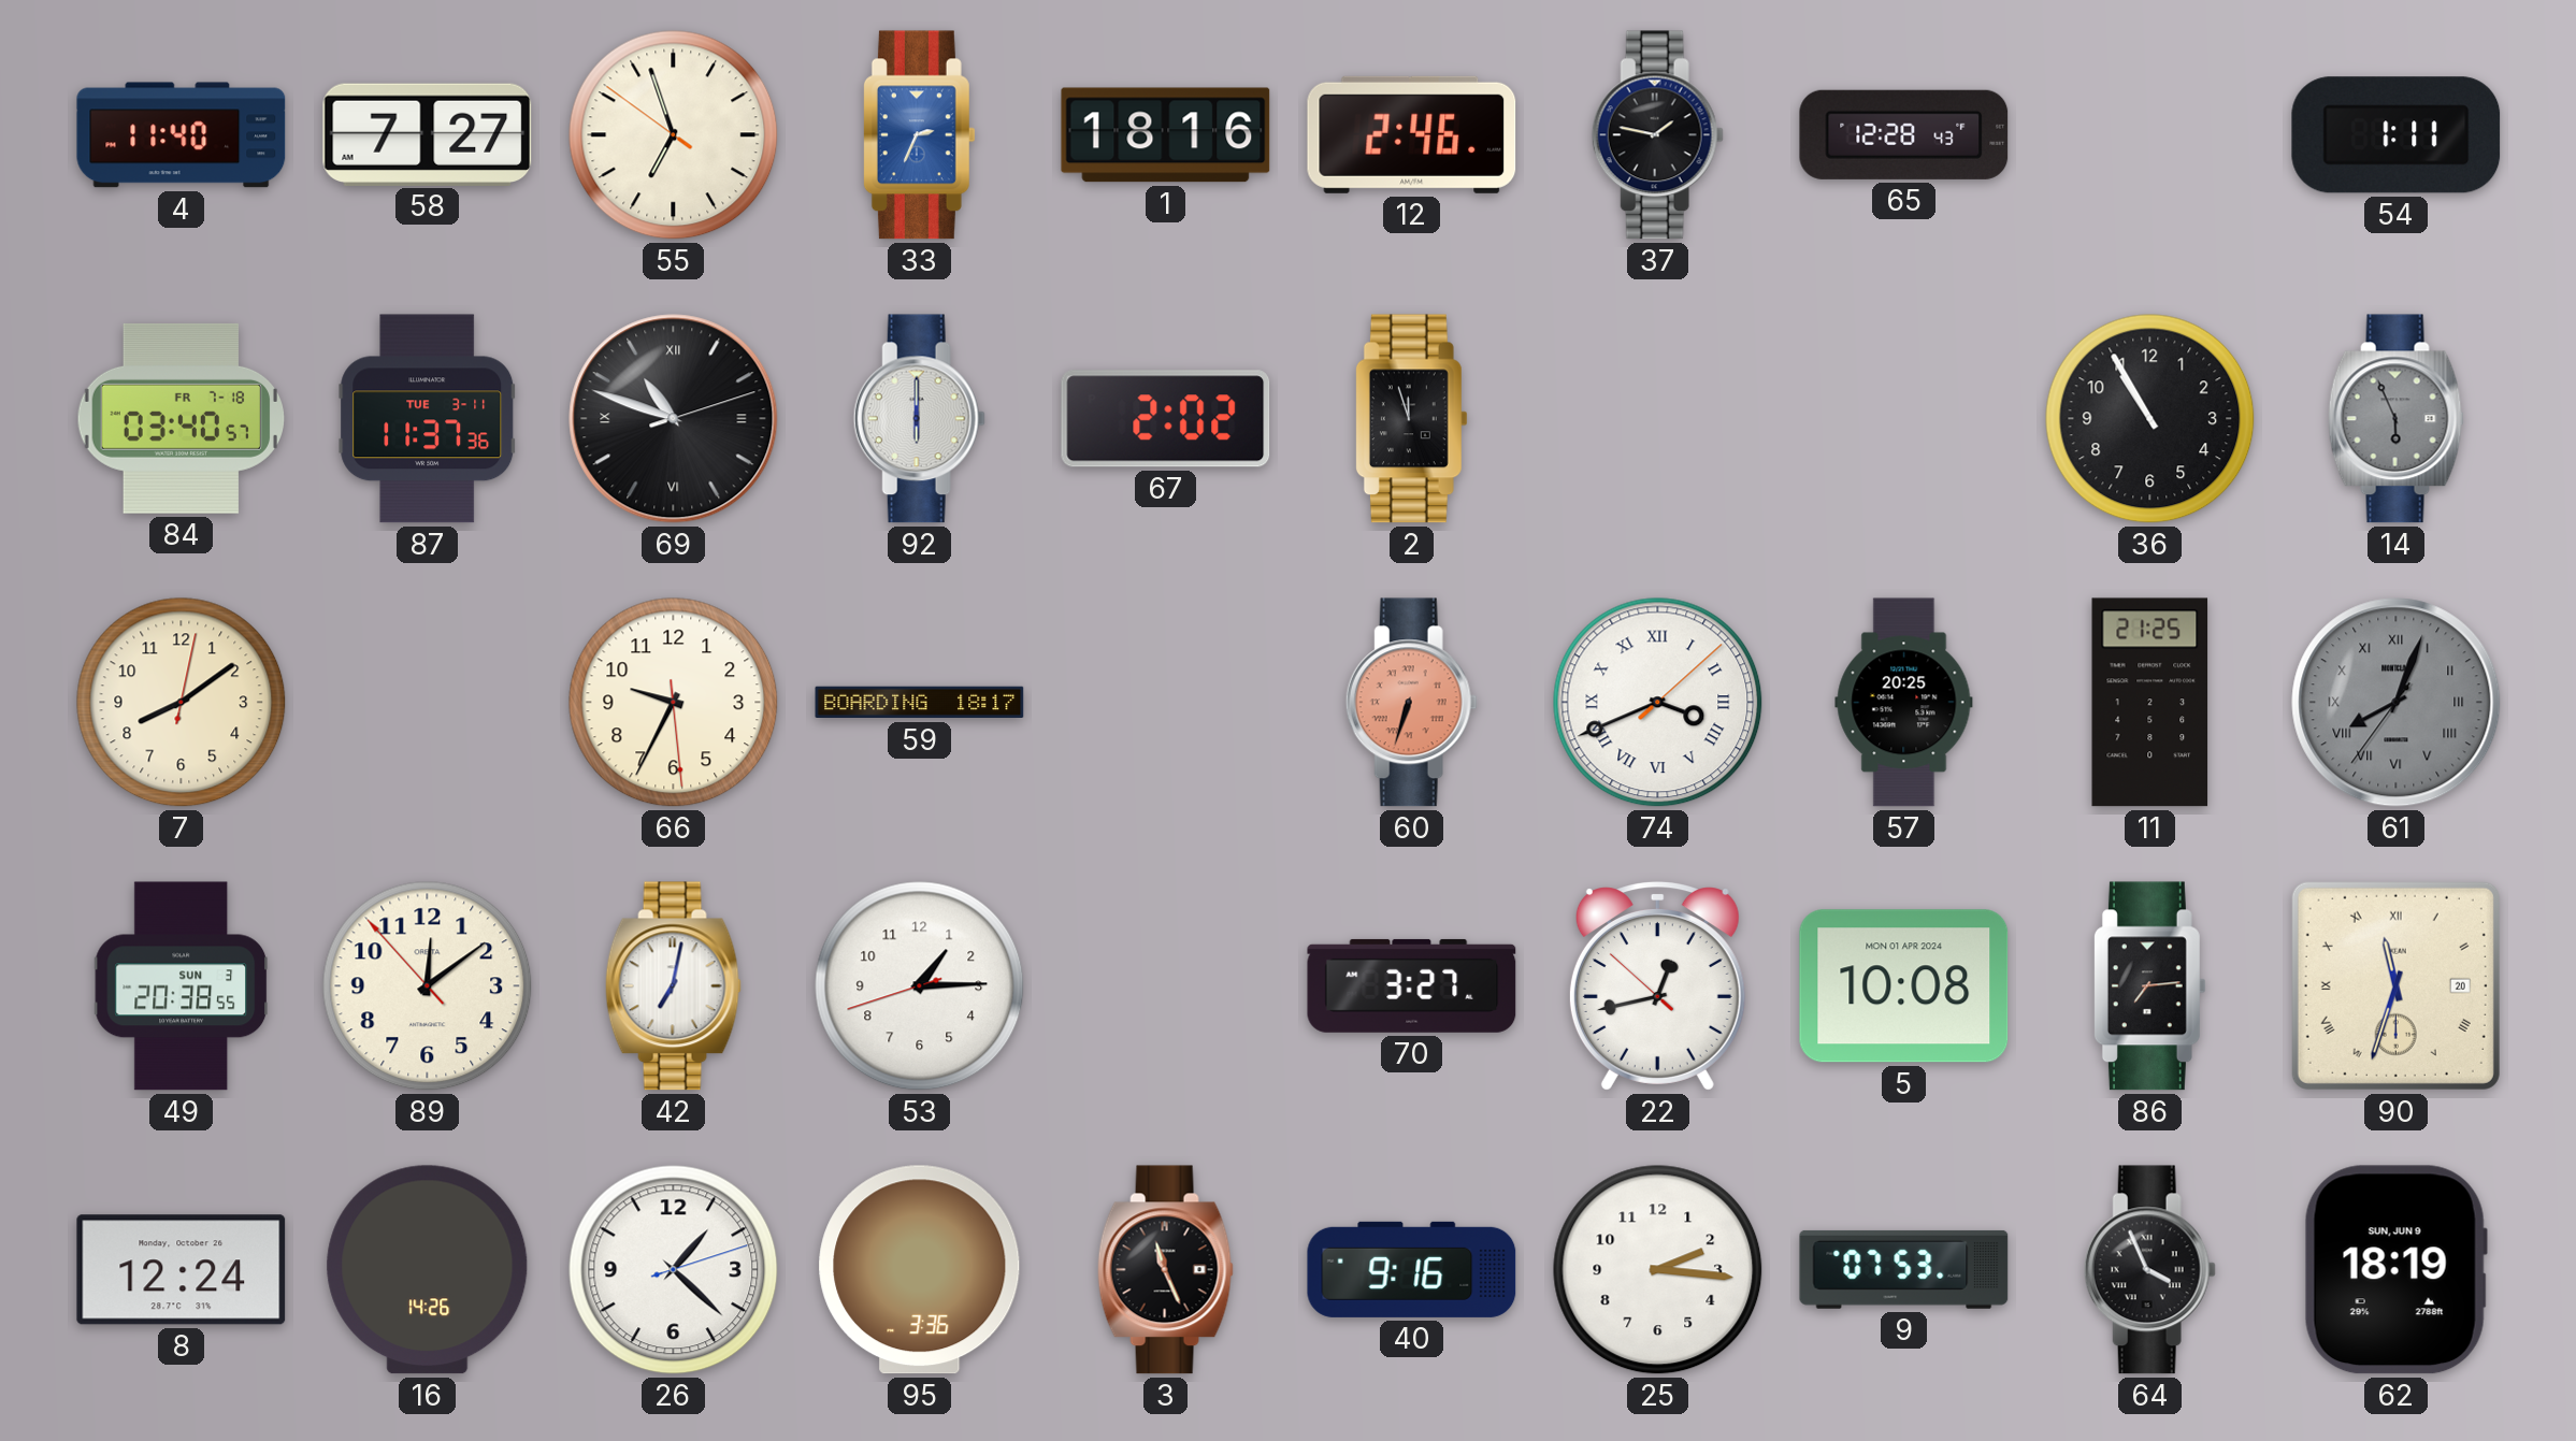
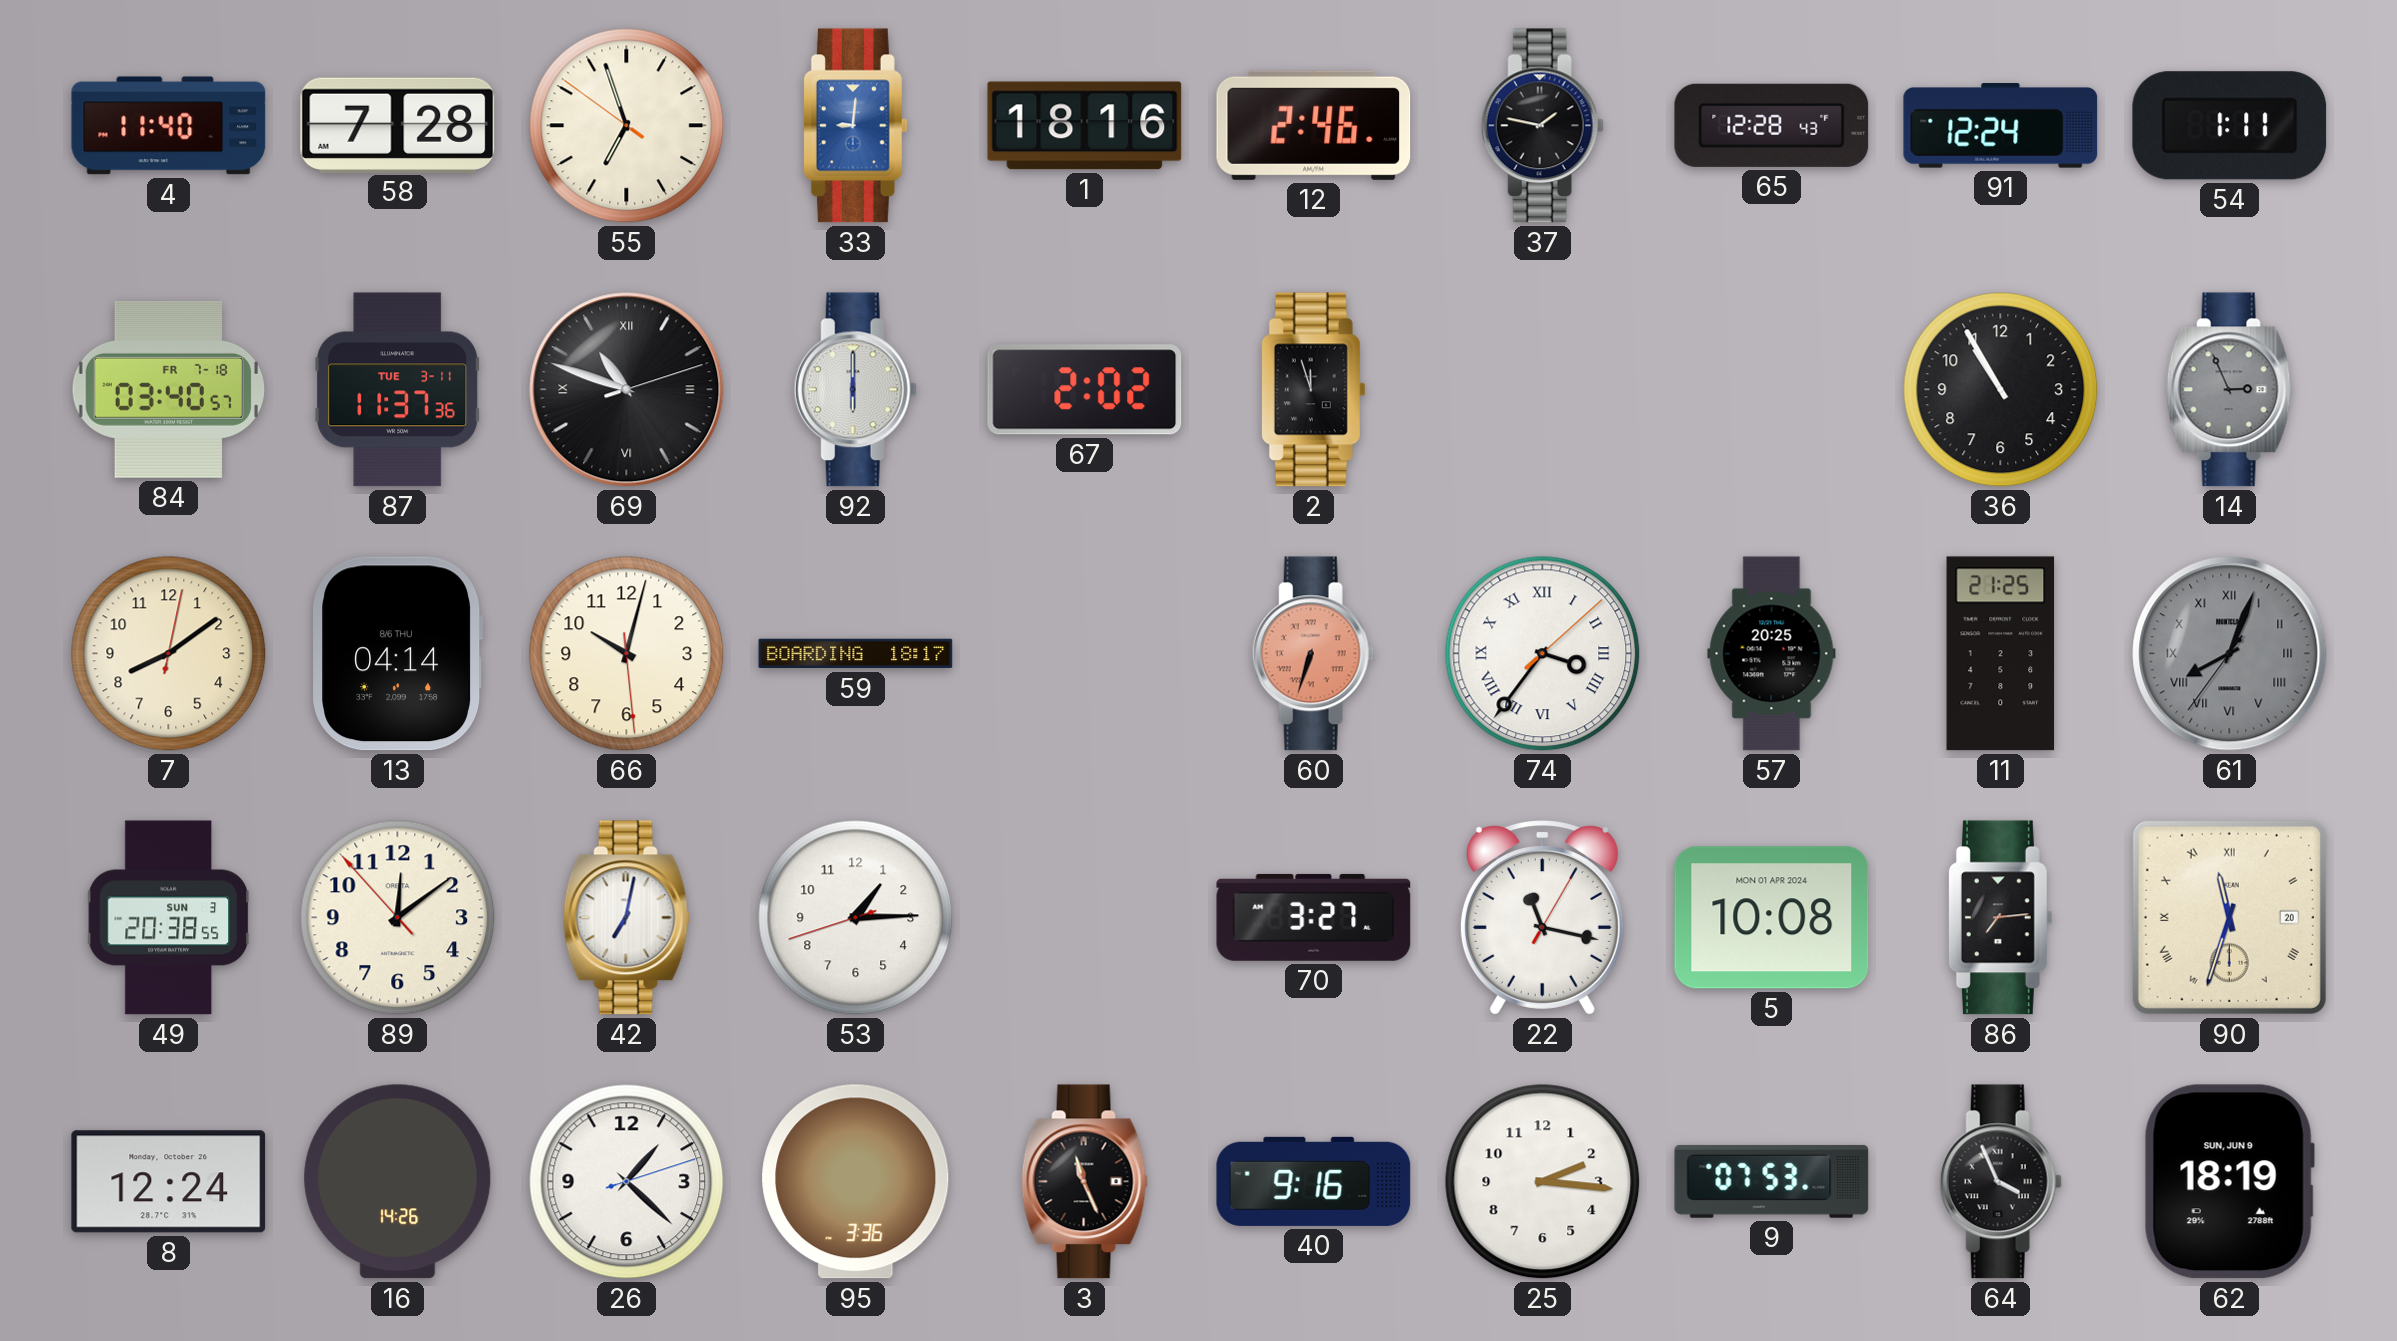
58: 7:27 -> 7:28
33: 2:34 -> 9:01
91: none -> 12:24
14: 5:56 -> 2:56
13: none -> 04:14
66: 9:34 -> 10:02
74: 3:41 -> 3:36
22: 12:42 -> 11:17
